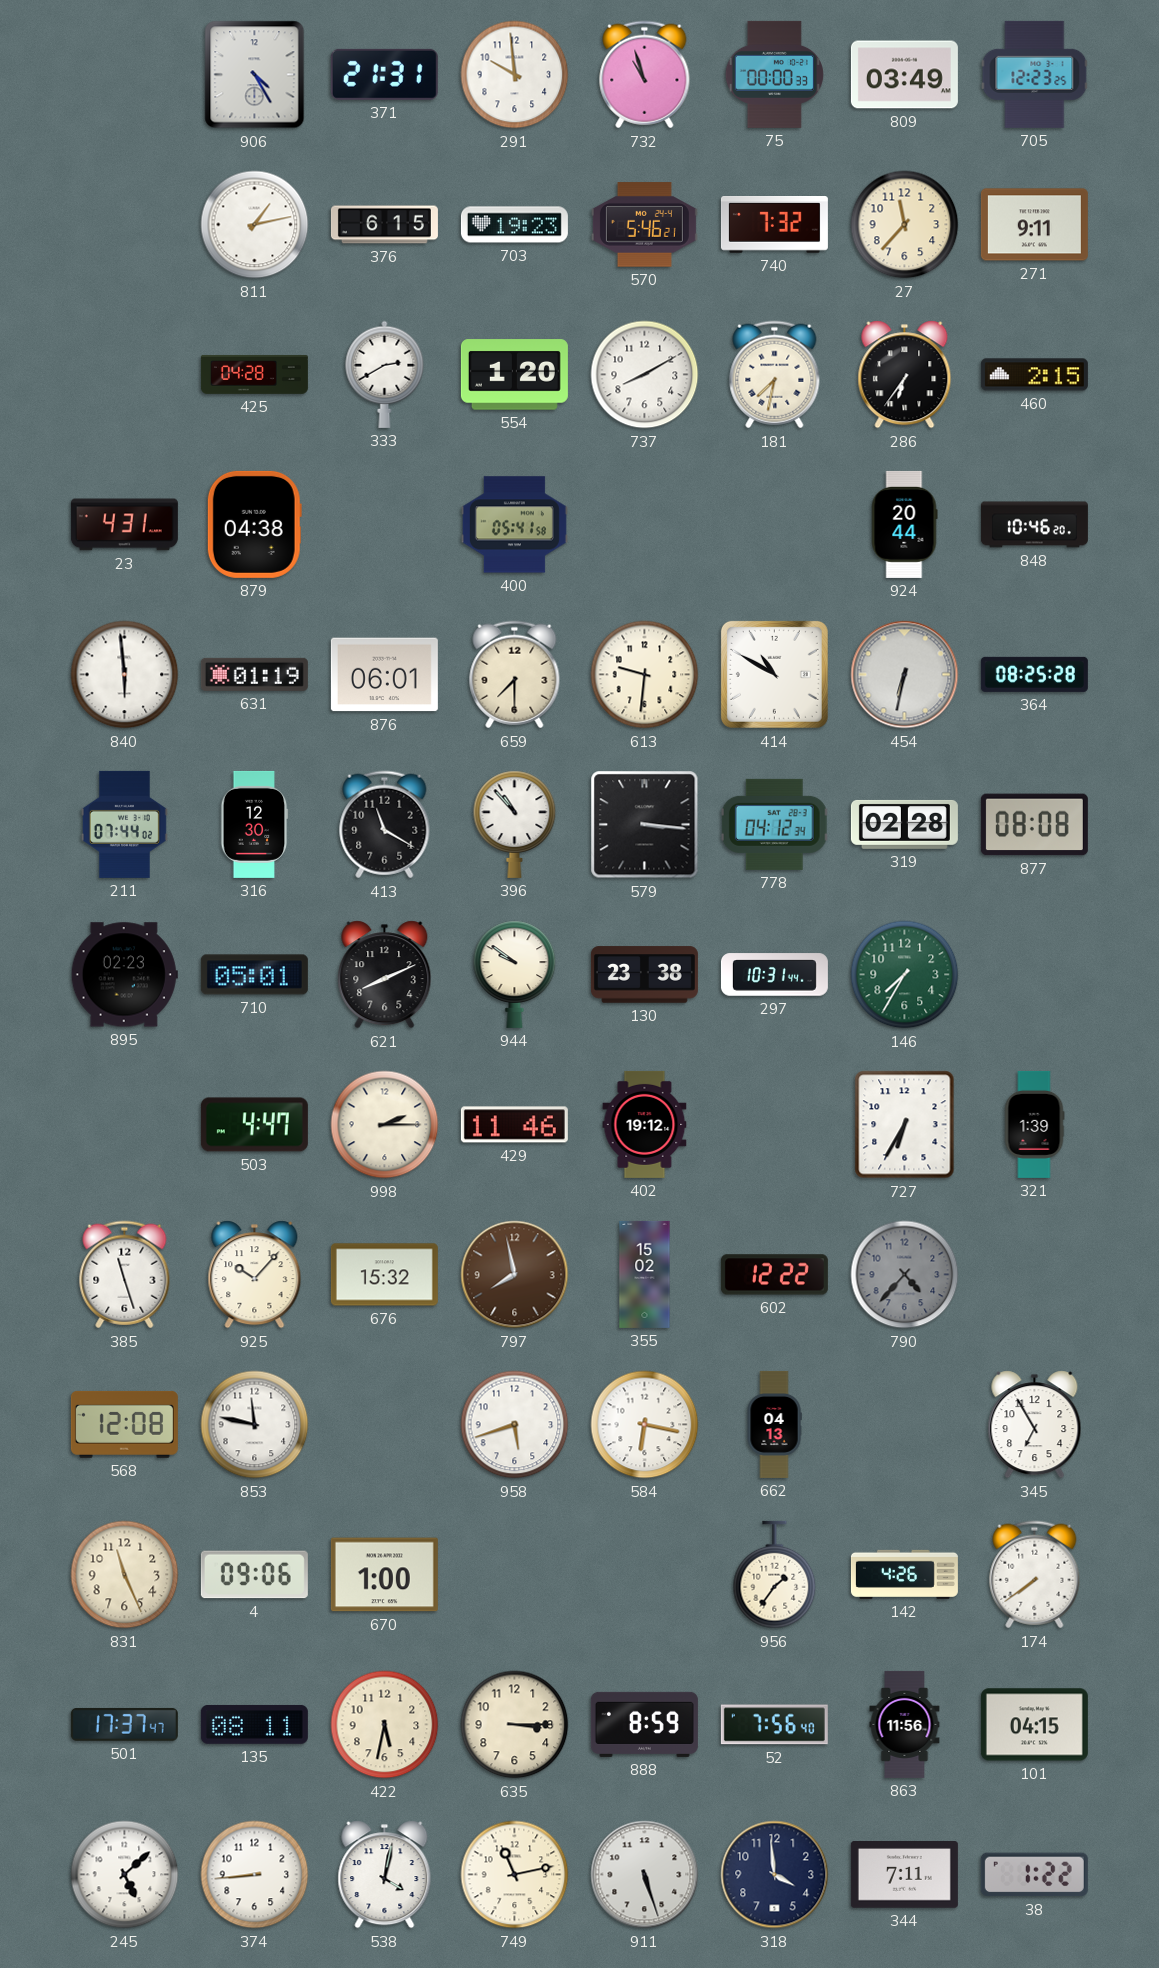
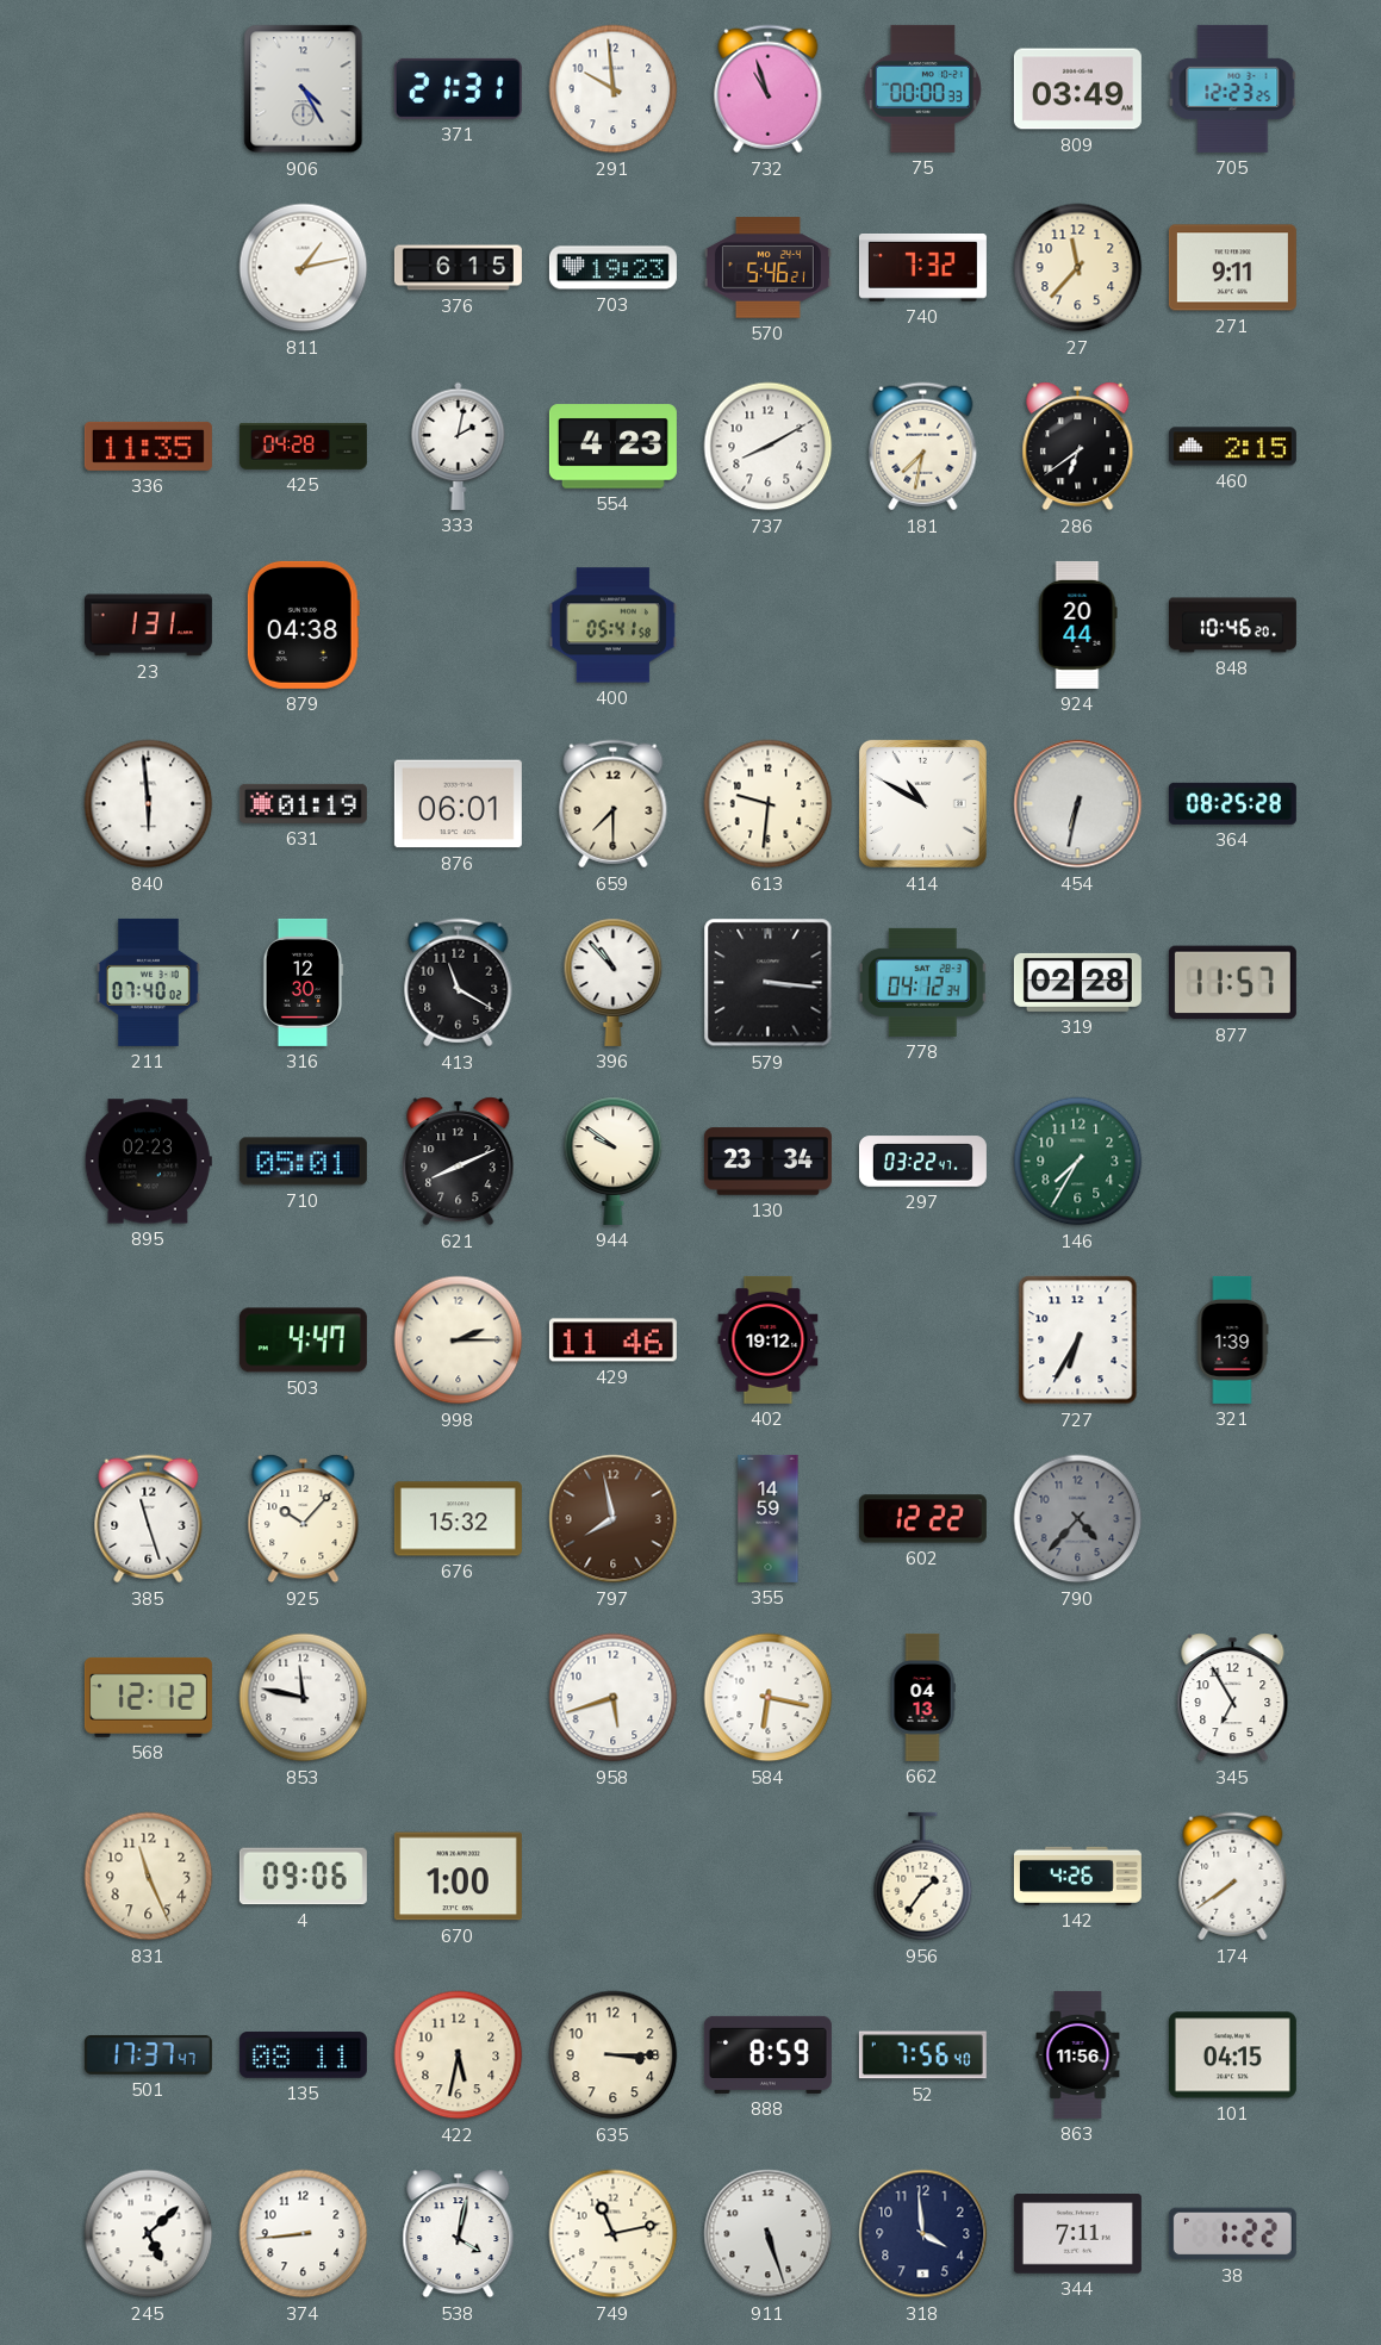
336: none -> 11:35
333: 2:40 -> 2:02
554: 1:20 -> 4:23
286: 6:36 -> 6:39
23: 4:31 -> 1:31
211: 07:44 -> 07:40
877: 08:08 -> 11:57
130: 23:38 -> 23:34
297: 10:31 -> 03:22
355: 15:02 -> 14:59
568: 12:08 -> 12:12
